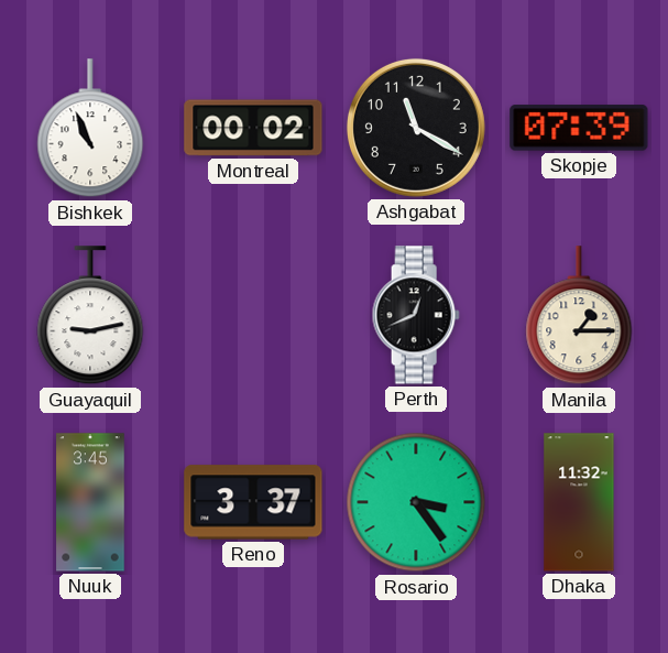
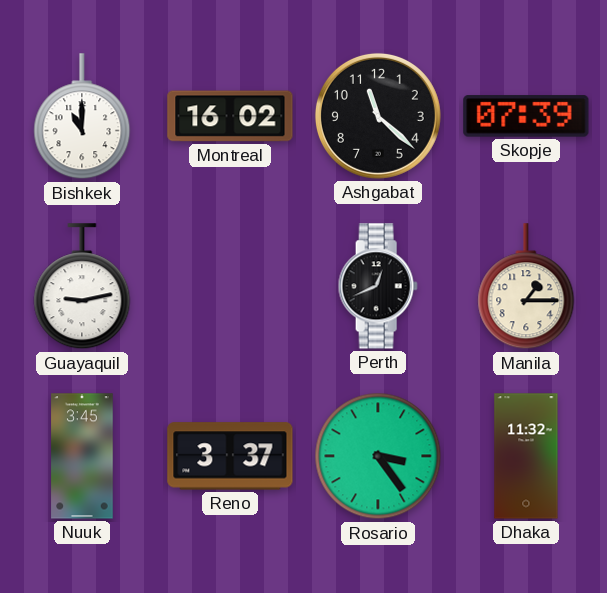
Bishkek: 10:56 -> 11:00
Montreal: 00:02 -> 16:02
Ashgabat: 11:20 -> 11:22
